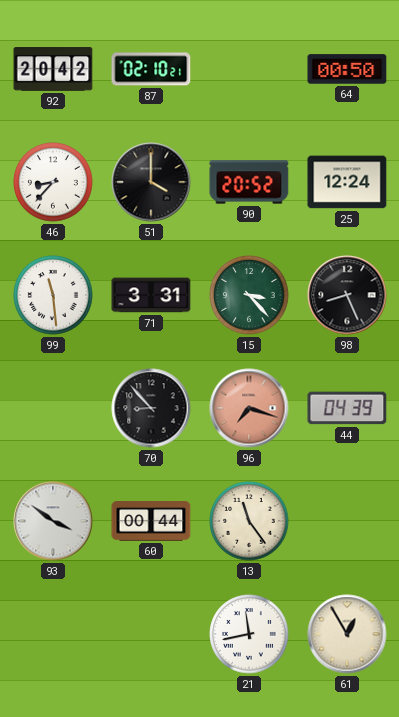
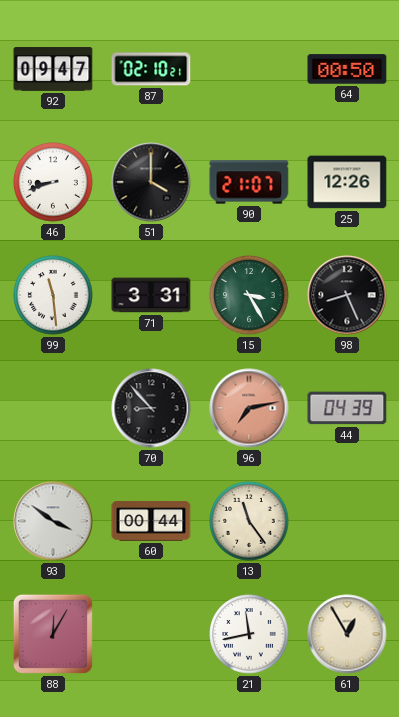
92: 20:42 -> 09:47
46: 8:37 -> 8:42
90: 20:52 -> 21:07
25: 12:24 -> 12:26
15: 3:23 -> 3:25
96: 7:18 -> 7:13
88: none -> 12:05
